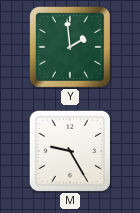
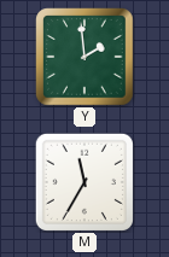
M: 9:25 -> 11:35
